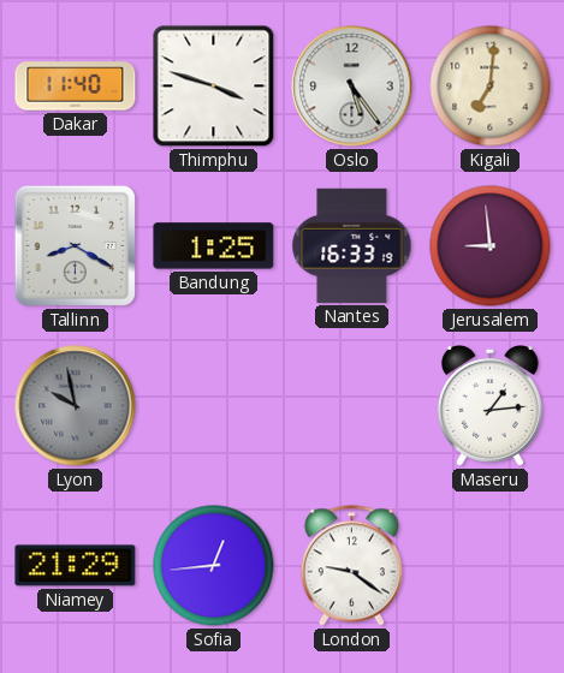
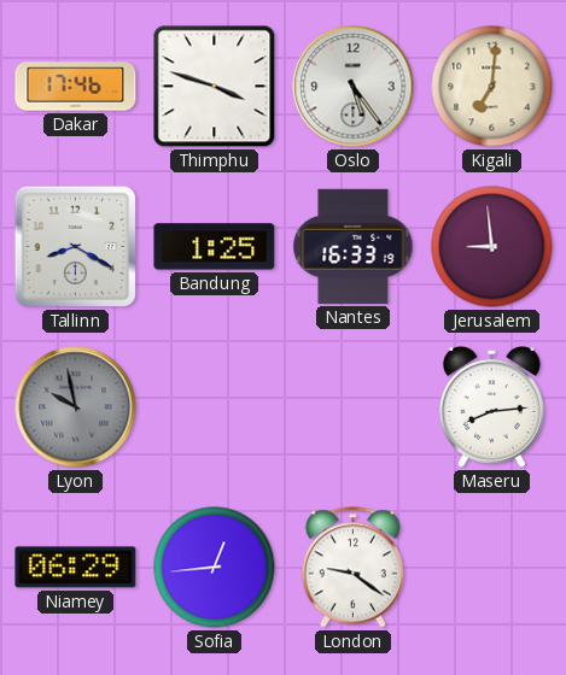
Dakar: 11:40 -> 17:46
Maseru: 1:14 -> 8:14
Niamey: 21:29 -> 06:29
